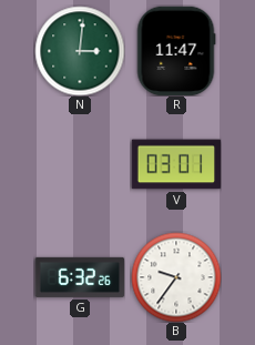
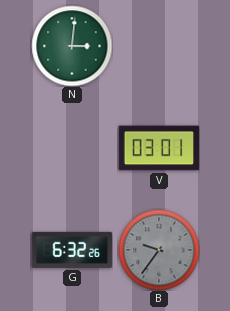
R: 11:47 -> none
B dial: white -> grey
